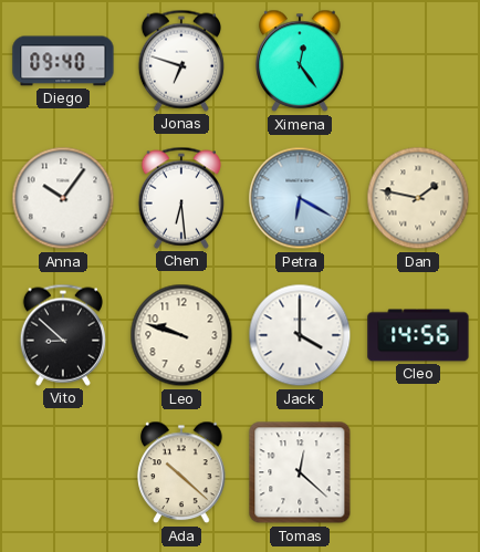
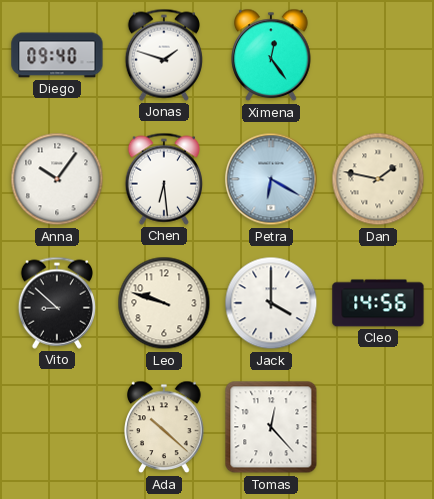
Jonas: 6:48 -> 1:48
Tomas: 12:22 -> 12:23
